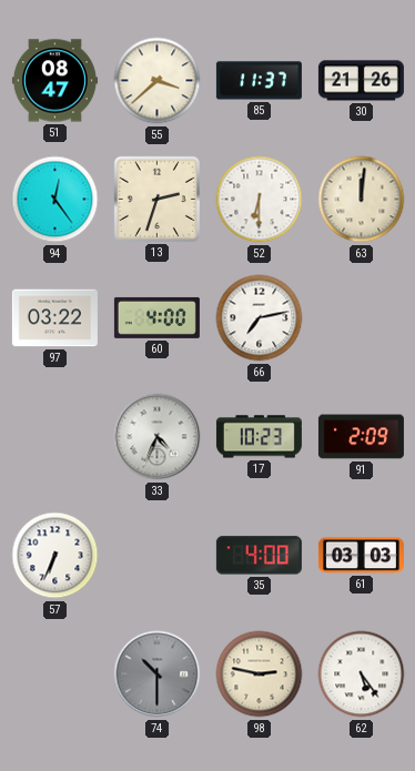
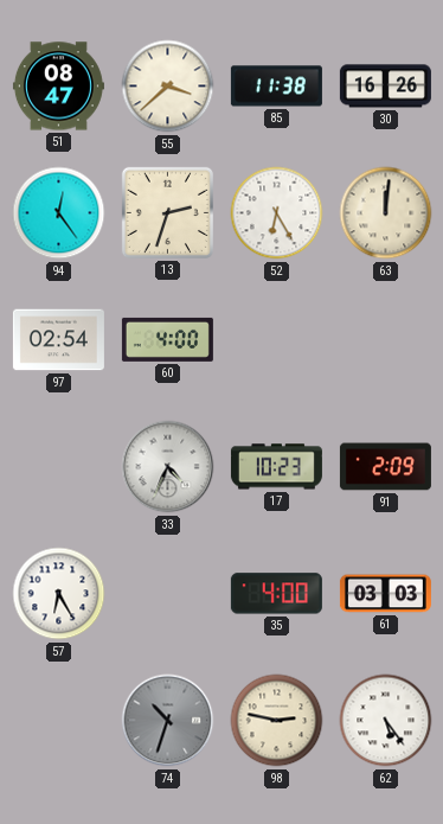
85: 11:37 -> 11:38
30: 21:26 -> 16:26
52: 6:30 -> 6:25
97: 03:22 -> 02:54
66: 7:13 -> none
57: 6:34 -> 6:25
74: 10:30 -> 10:33
